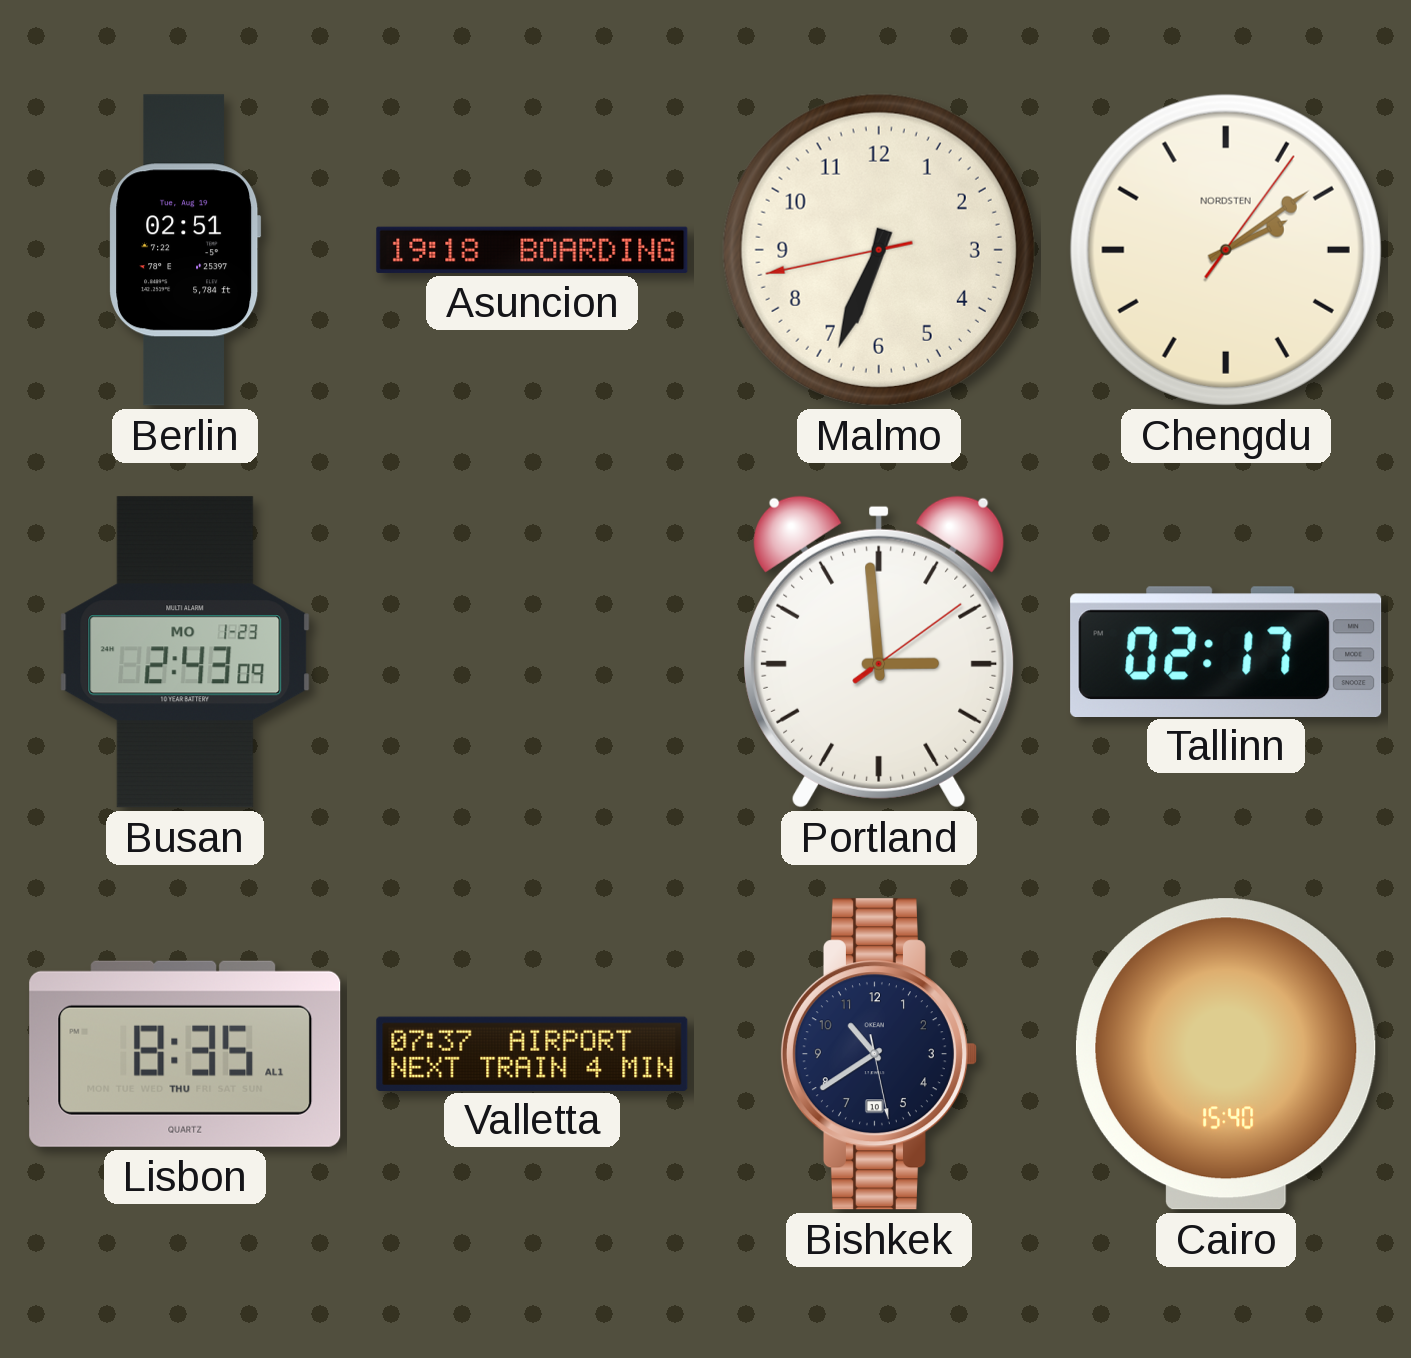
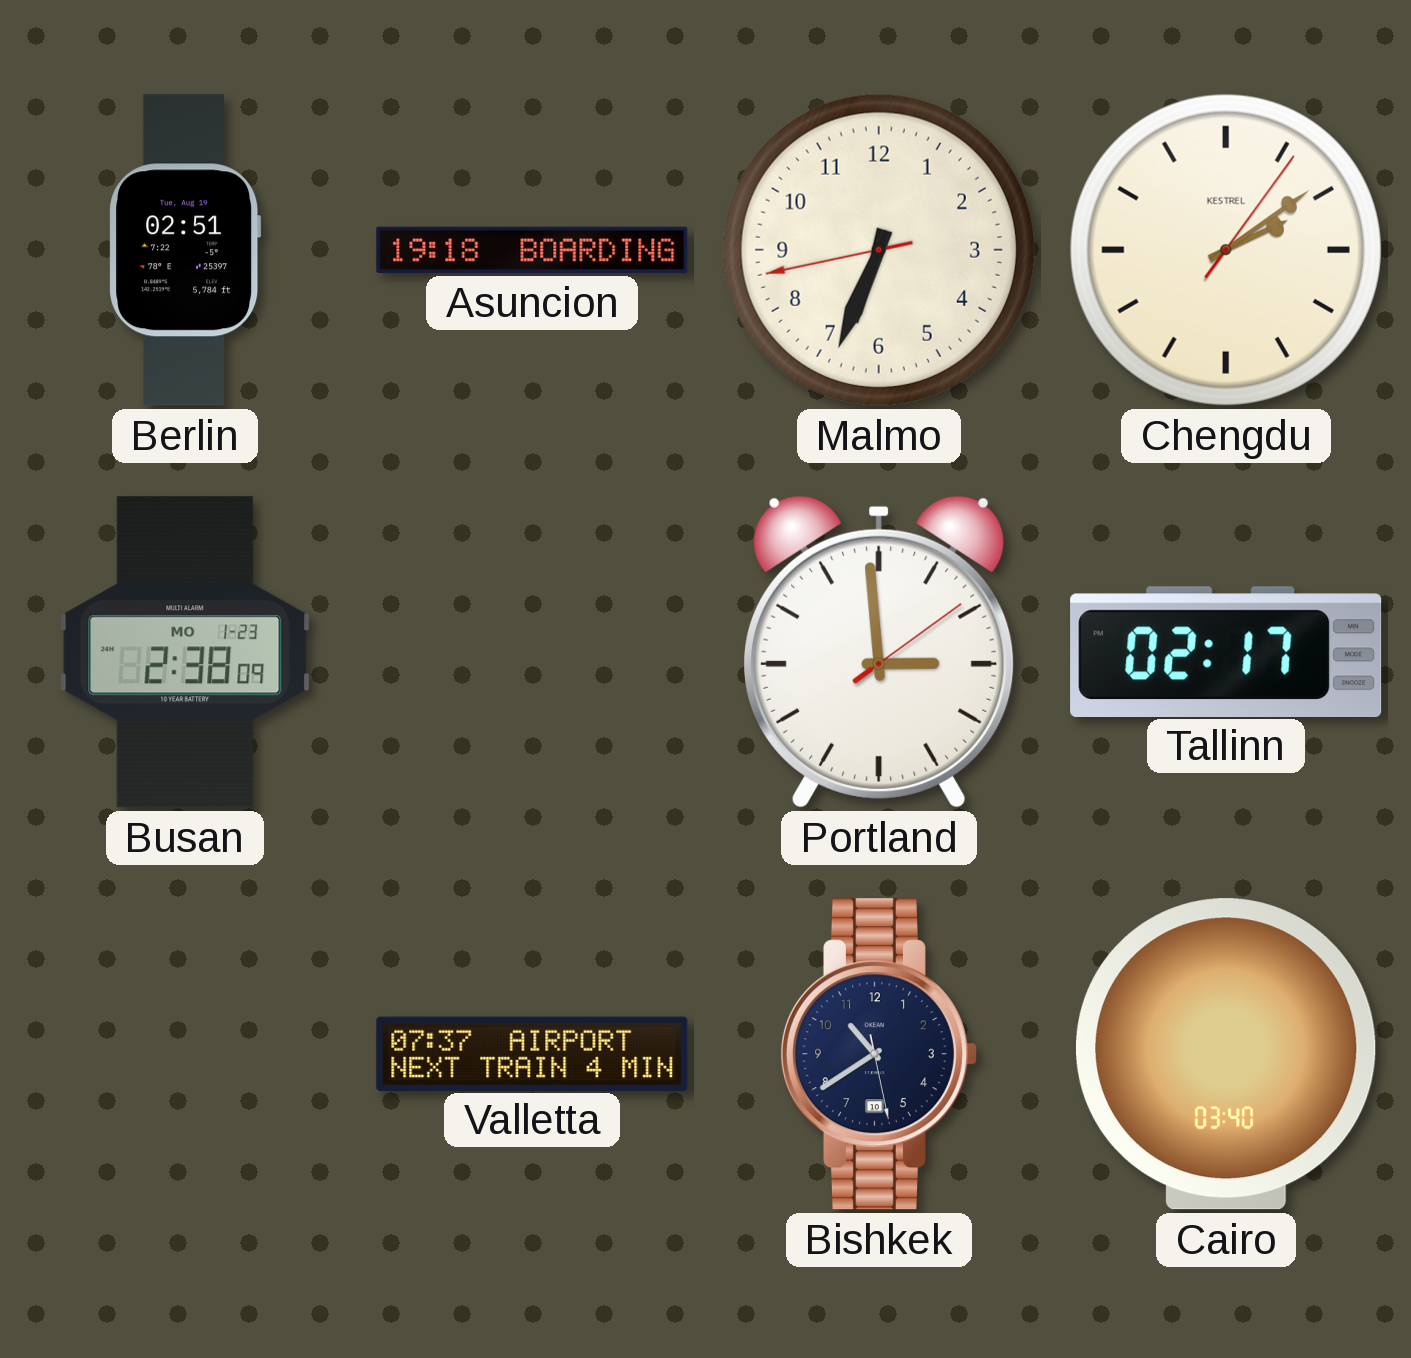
Chengdu brand: NORDSTEN -> KESTREL
Busan: 2:43 -> 2:38
Lisbon: 8:35 -> none
Cairo: 15:40 -> 03:40
